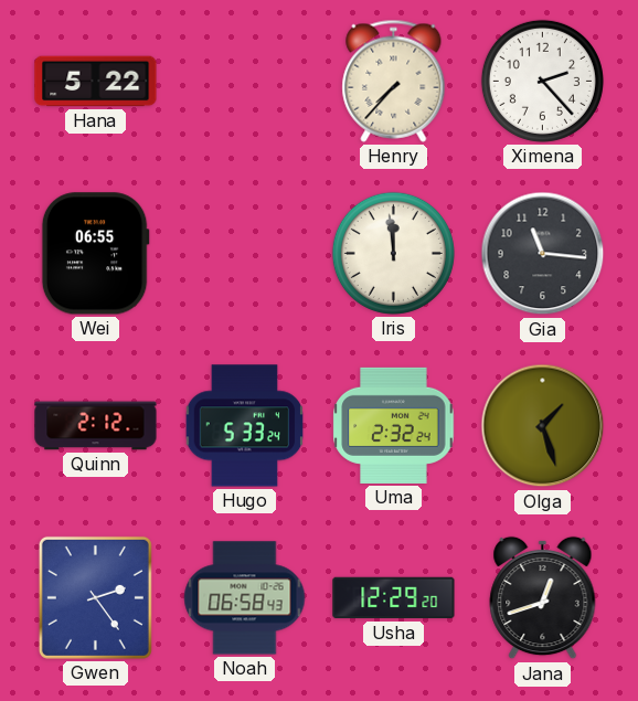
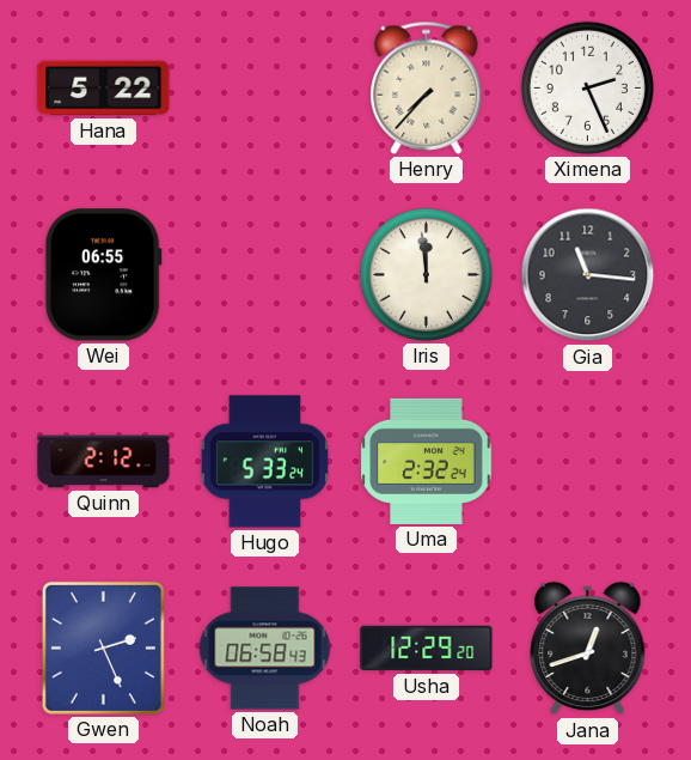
Ximena: 2:23 -> 2:26
Olga: 1:27 -> none
Gwen: 2:24 -> 2:26
